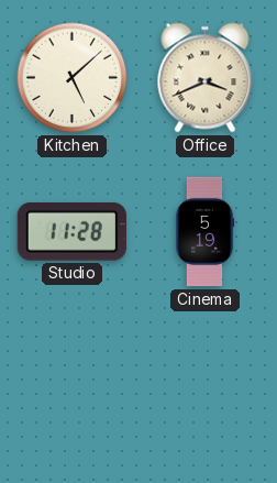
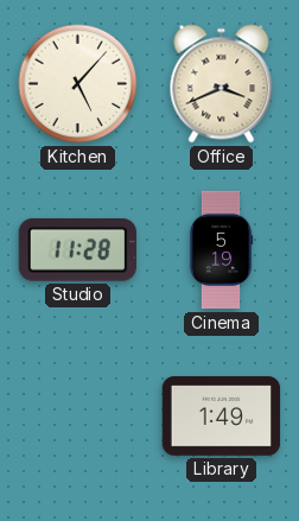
Kitchen: 5:08 -> 5:07
Library: none -> 1:49
